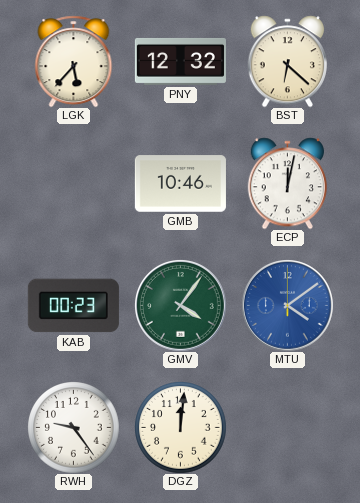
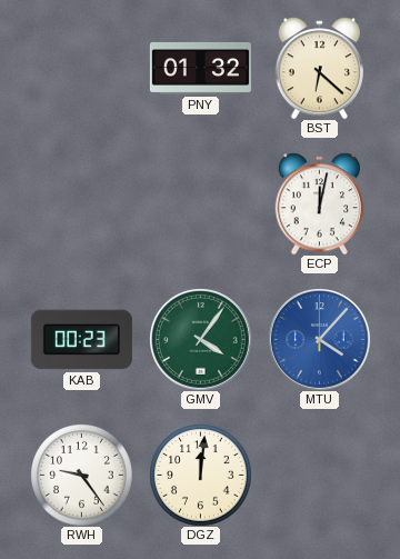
LGK: 5:37 -> none
PNY: 12:32 -> 01:32
GMB: 10:46 -> none
MTU: 4:09 -> 4:07
